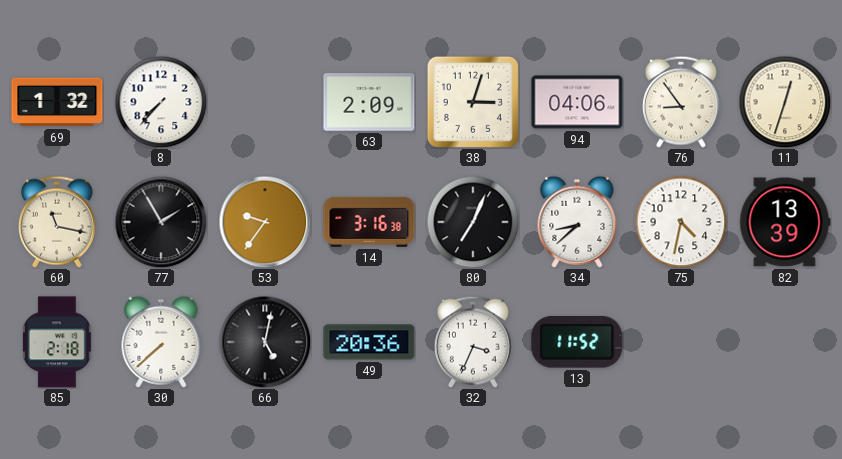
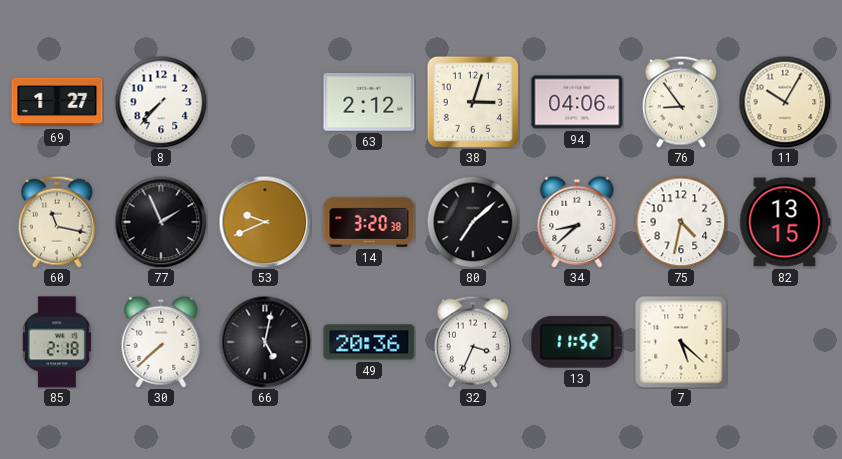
69: 1:32 -> 1:27
63: 2:09 -> 2:12
11: 12:33 -> 10:05
77: 1:55 -> 1:56
53: 9:36 -> 9:41
14: 3:16 -> 3:20
80: 7:04 -> 7:08
82: 13:39 -> 13:15
7: none -> 5:22
